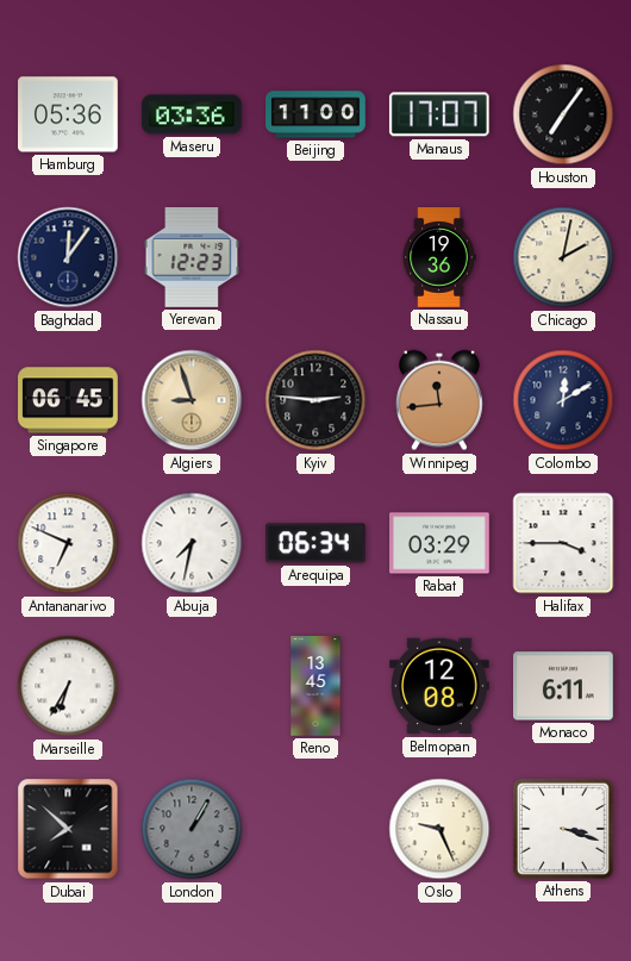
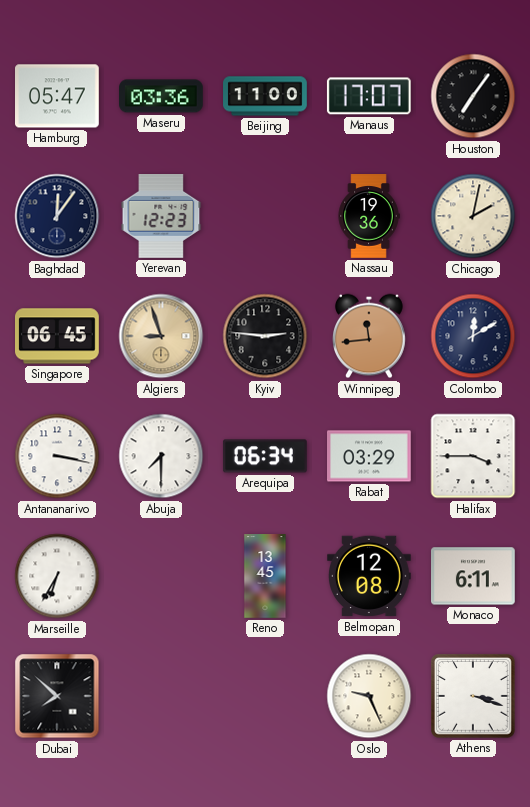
Hamburg: 05:36 -> 05:47
Antananarivo: 6:49 -> 3:17
Abuja: 7:32 -> 7:30
London: 1:05 -> none
